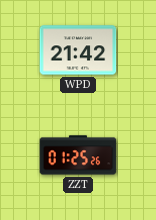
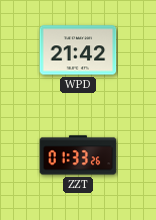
ZZT: 01:25 -> 01:33
